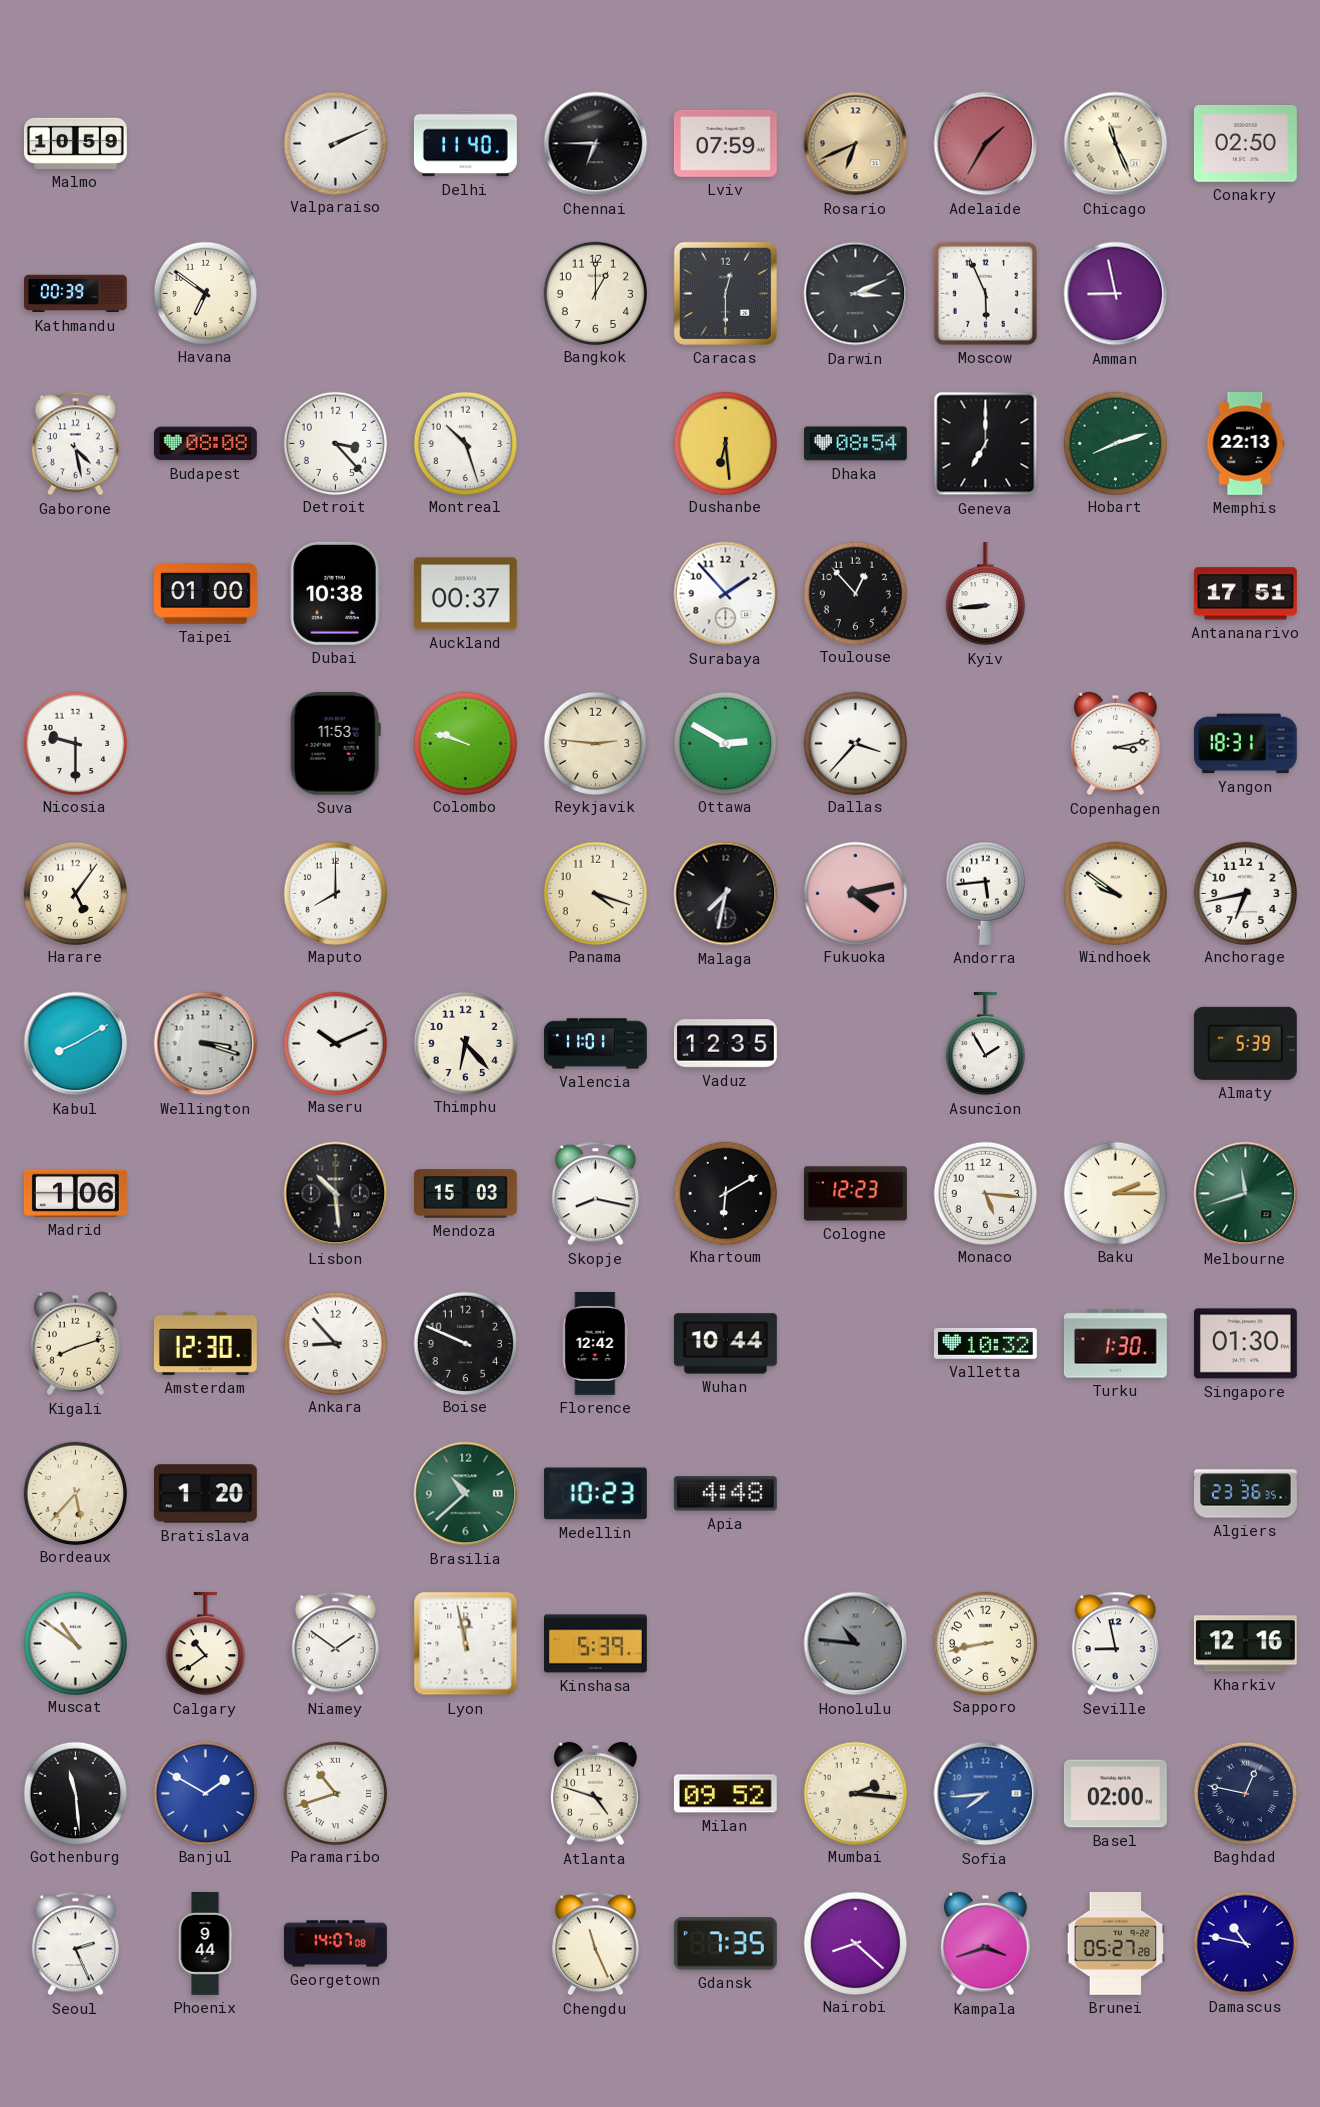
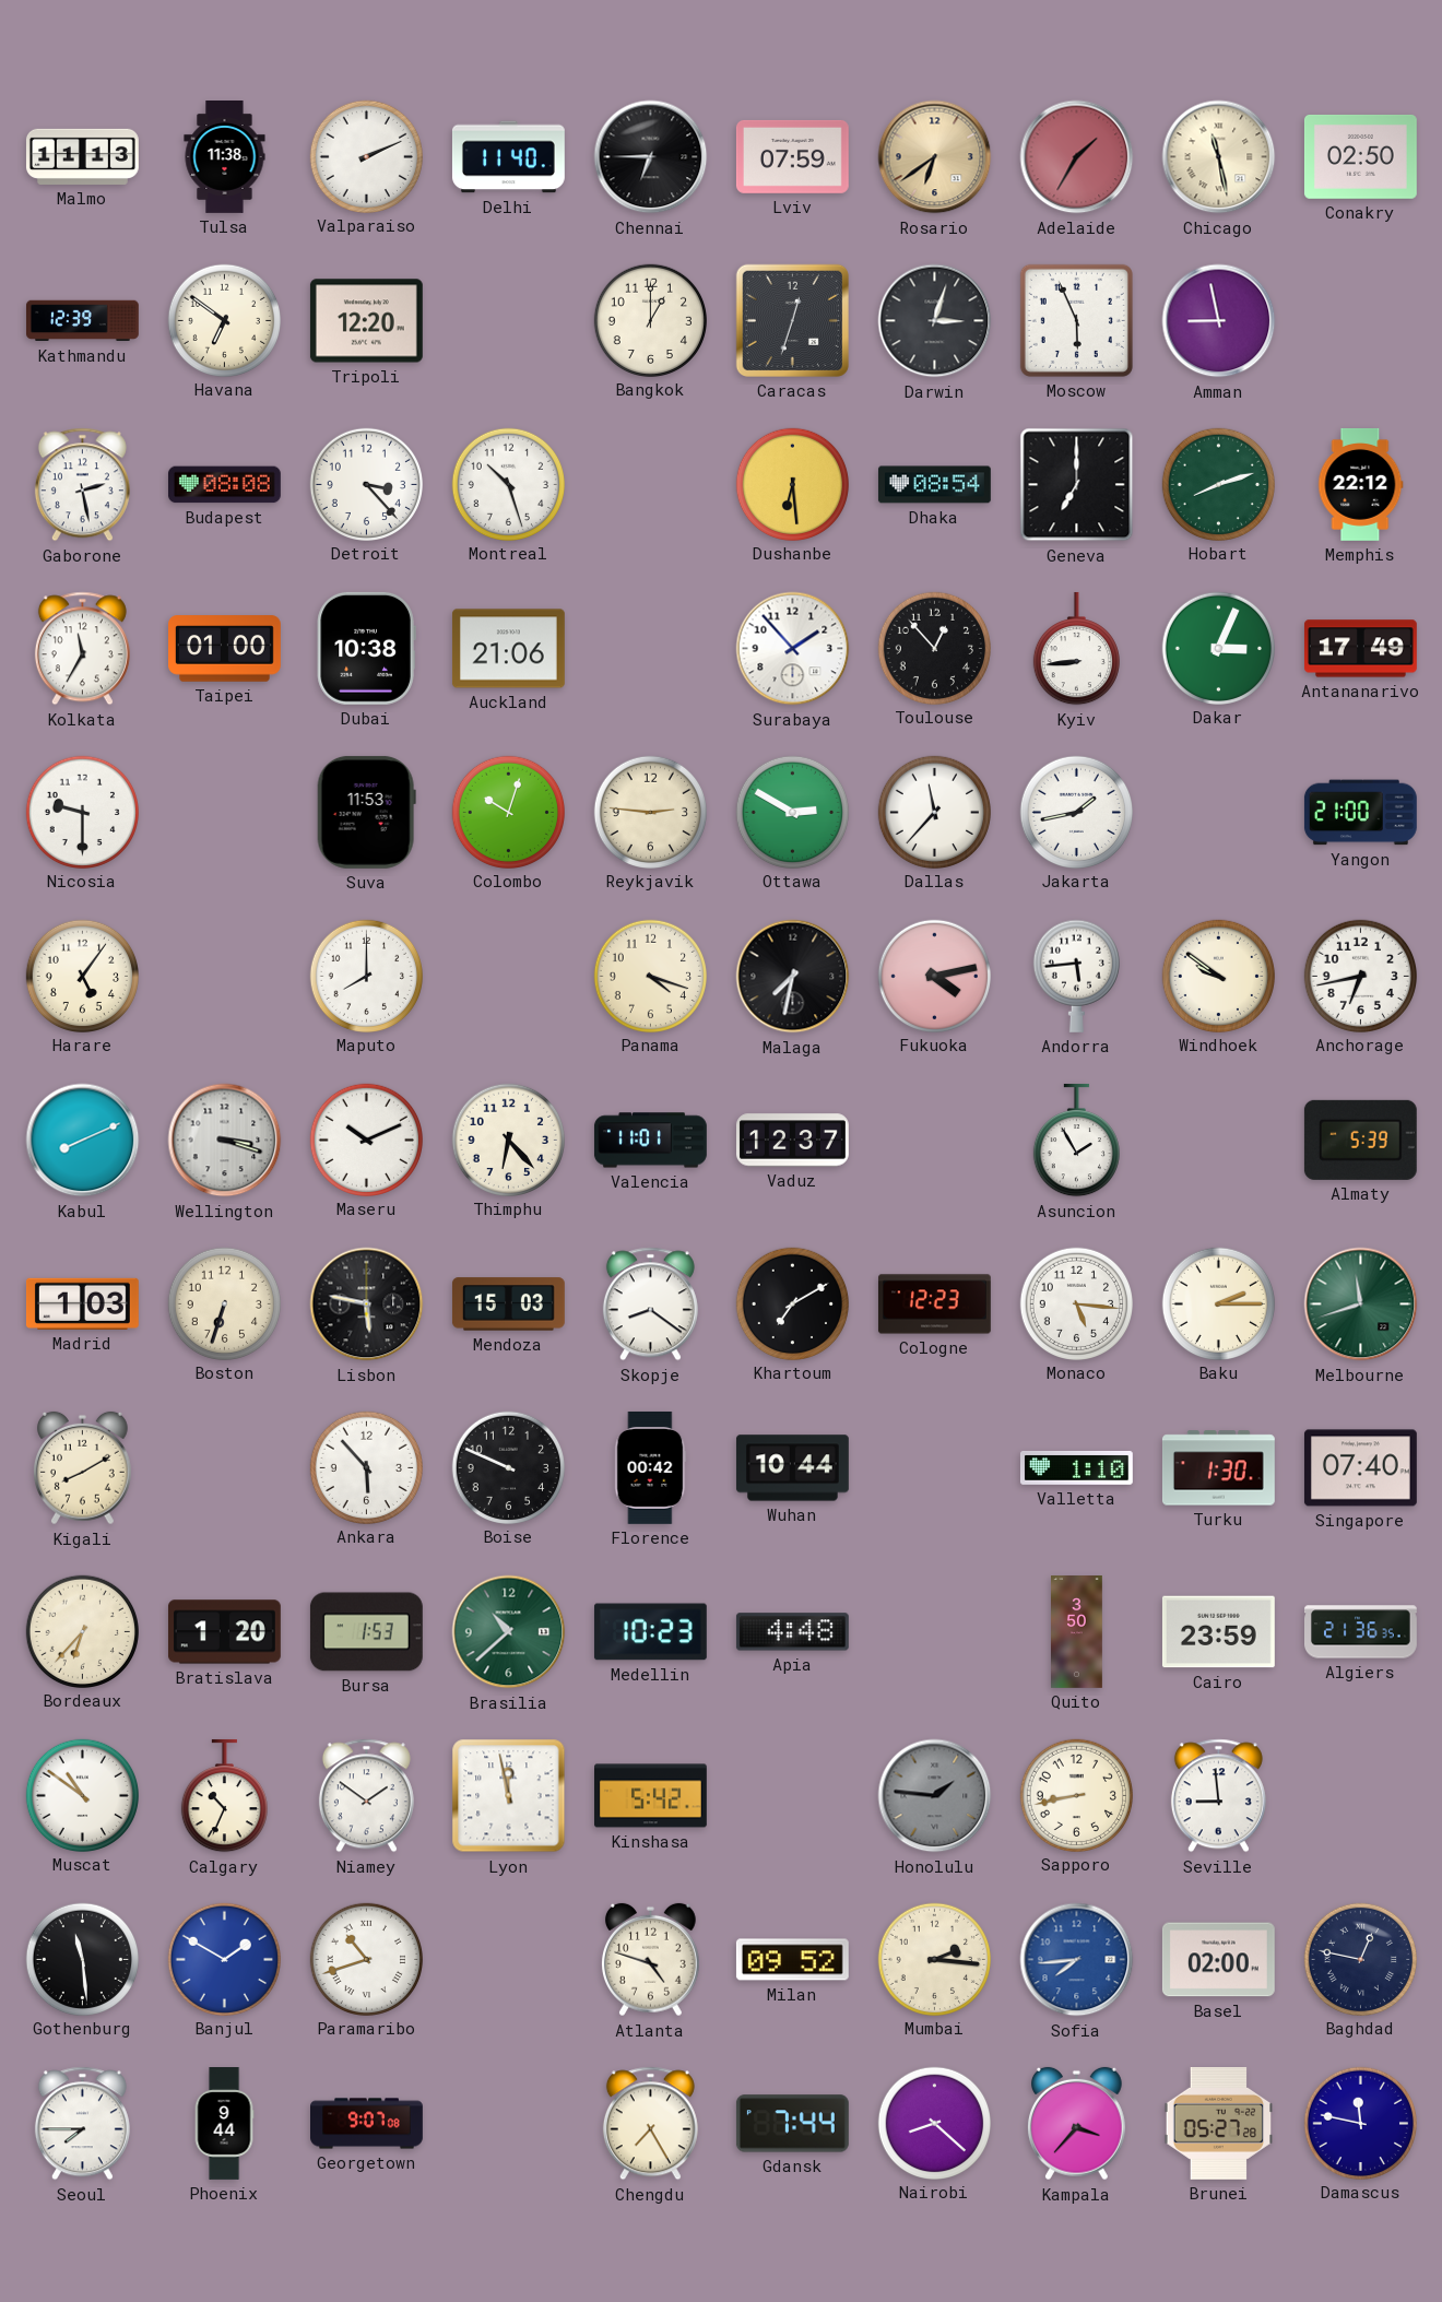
Malmo: 10:59 -> 11:13
Tulsa: none -> 11:38
Rosario: 6:41 -> 6:39
Chicago: 11:26 -> 11:28
Kathmandu: 00:39 -> 12:39
Tripoli: none -> 12:20
Caracas: 12:30 -> 12:33
Darwin: 3:11 -> 3:03
Gaborone: 4:28 -> 2:28
Memphis: 22:13 -> 22:12
Kolkata: none -> 11:35
Auckland: 00:37 -> 21:06
Dakar: none -> 3:04
Antananarivo: 17:51 -> 17:49
Colombo: 9:48 -> 10:03
Dallas: 3:37 -> 11:37
Jakarta: none -> 1:43
Copenhagen: 3:13 -> none
Yangon: 18:31 -> 21:00
Kabul: 8:10 -> 8:11
Vaduz: 12:35 -> 12:37
Madrid: 1:06 -> 1:03
Boston: none -> 6:33
Lisbon: 10:29 -> 5:47
Skopje: 8:17 -> 8:21
Khartoum: 6:10 -> 7:10
Kigali: 8:12 -> 8:10
Amsterdam: 12:30 -> none
Ankara: 8:53 -> 5:53
Florence: 12:42 -> 00:42
Valletta: 10:32 -> 1:10
Singapore: 01:30 -> 07:40
Bordeaux: 5:37 -> 6:37
Bursa: none -> 1:53
Quito: none -> 3:50
Cairo: none -> 23:59
Algiers: 23:36 -> 21:36
Calgary: 10:39 -> 10:34
Kinshasa: 5:39 -> 5:42
Honolulu: 10:46 -> 1:46
Seville: 8:58 -> 8:59
Kharkiv: 12:16 -> none
Seoul: 2:26 -> 7:45
Georgetown: 14:07 -> 9:07
Chengdu: 11:26 -> 7:25
Gdansk: 7:35 -> 7:44
Kampala: 3:42 -> 3:37
Damascus: 10:47 -> 11:47
